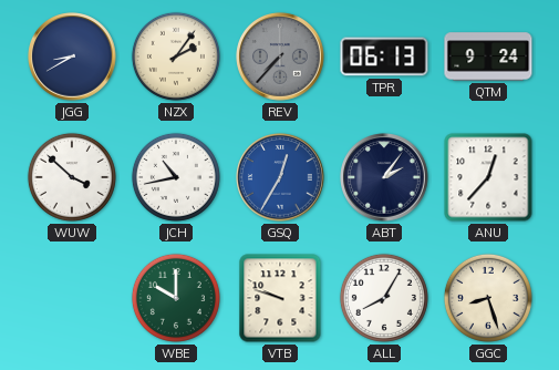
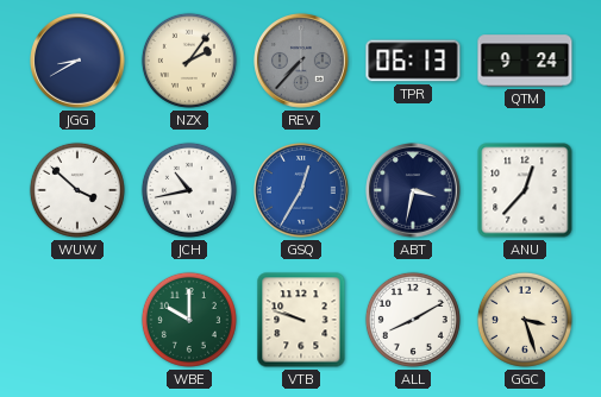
ABT: 2:06 -> 3:32
ALL: 8:05 -> 8:10
GGC: 8:27 -> 3:27
